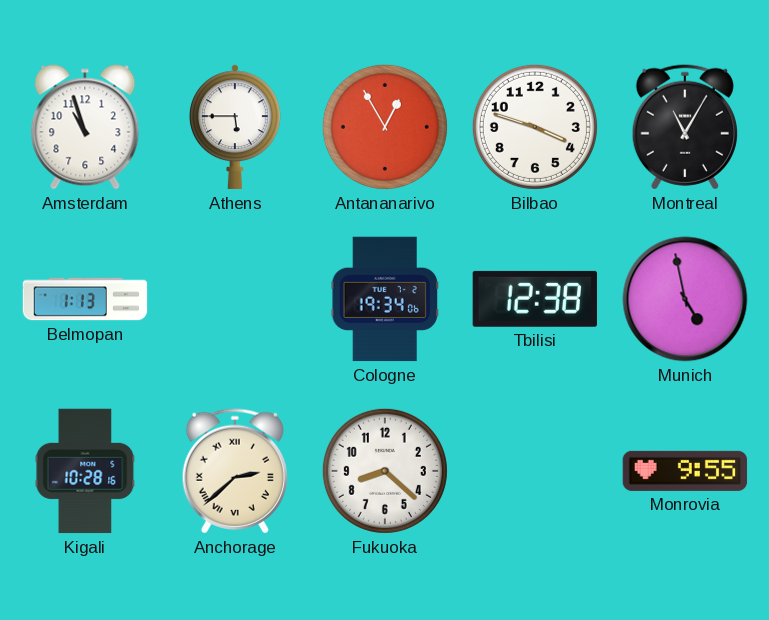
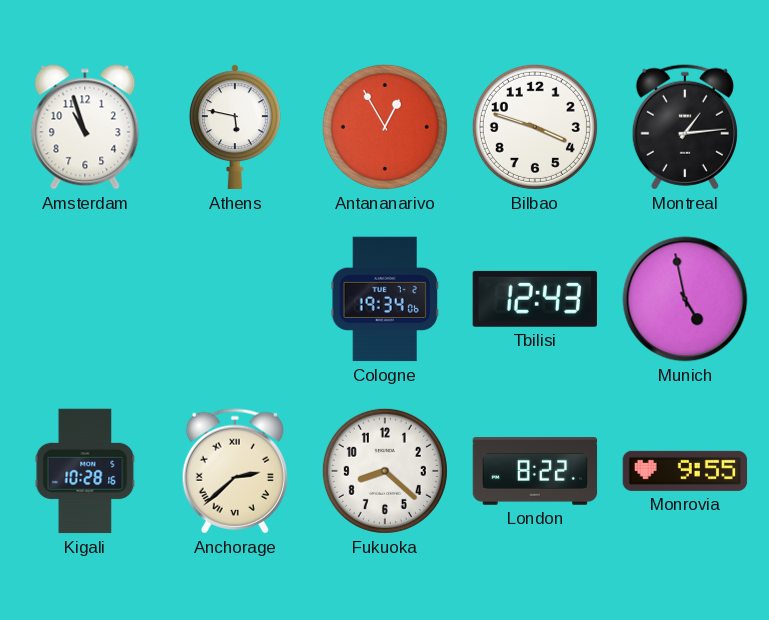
Athens: 5:45 -> 5:47
Montreal: 11:05 -> 1:14
Belmopan: 1:13 -> none
Tbilisi: 12:38 -> 12:43
London: none -> 8:22
